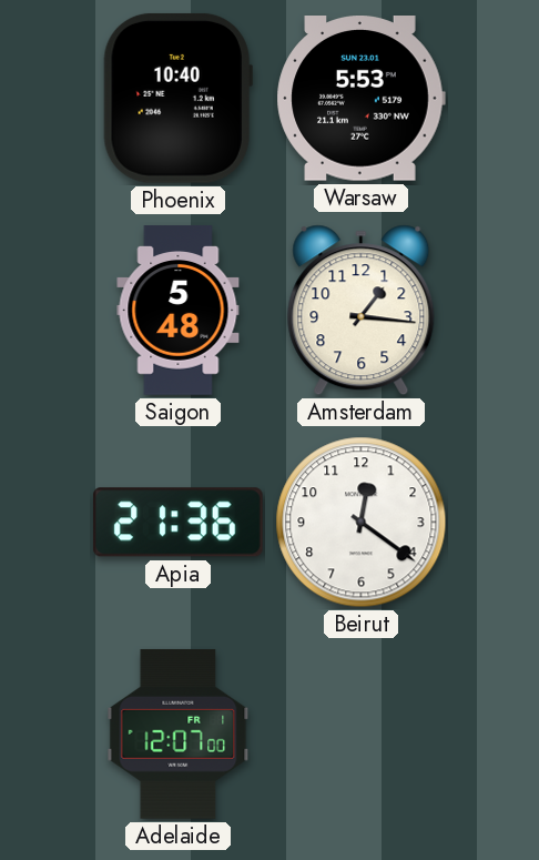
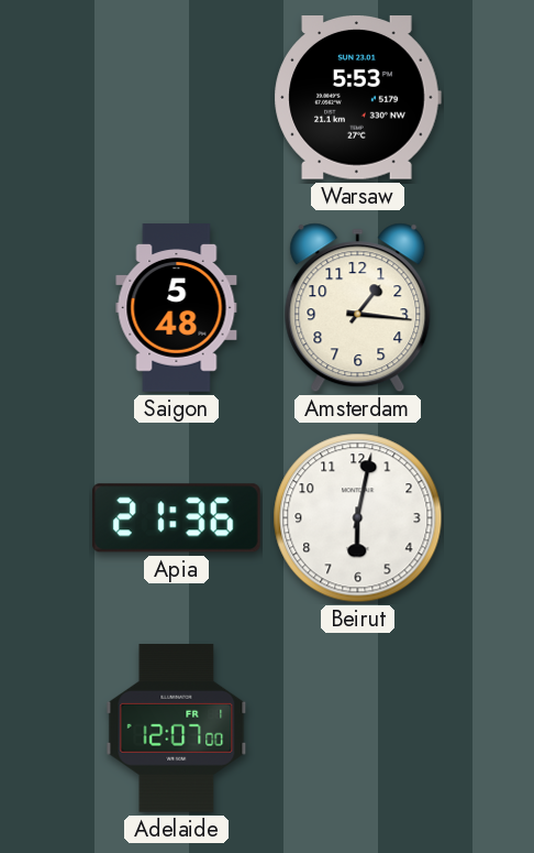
Phoenix: 10:40 -> none
Beirut: 12:21 -> 6:02
